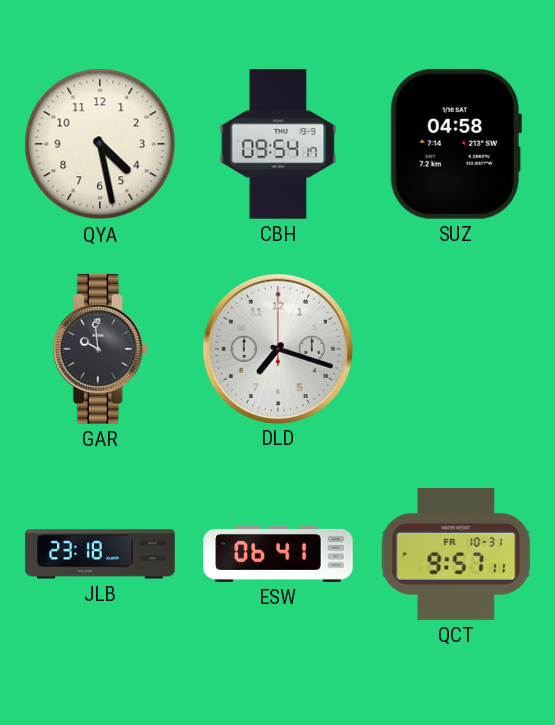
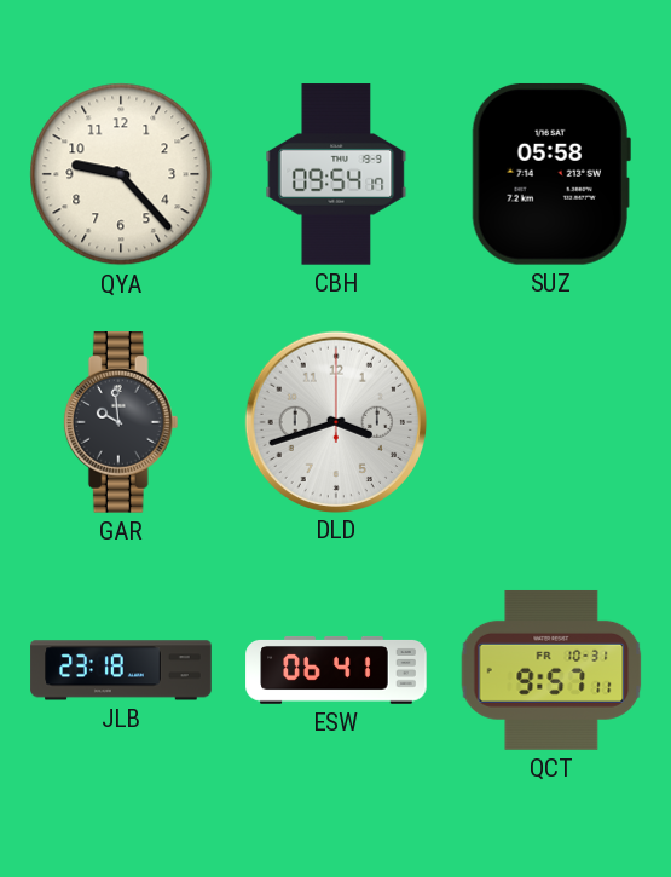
QYA: 4:28 -> 9:23
SUZ: 04:58 -> 05:58
DLD: 7:18 -> 3:42
